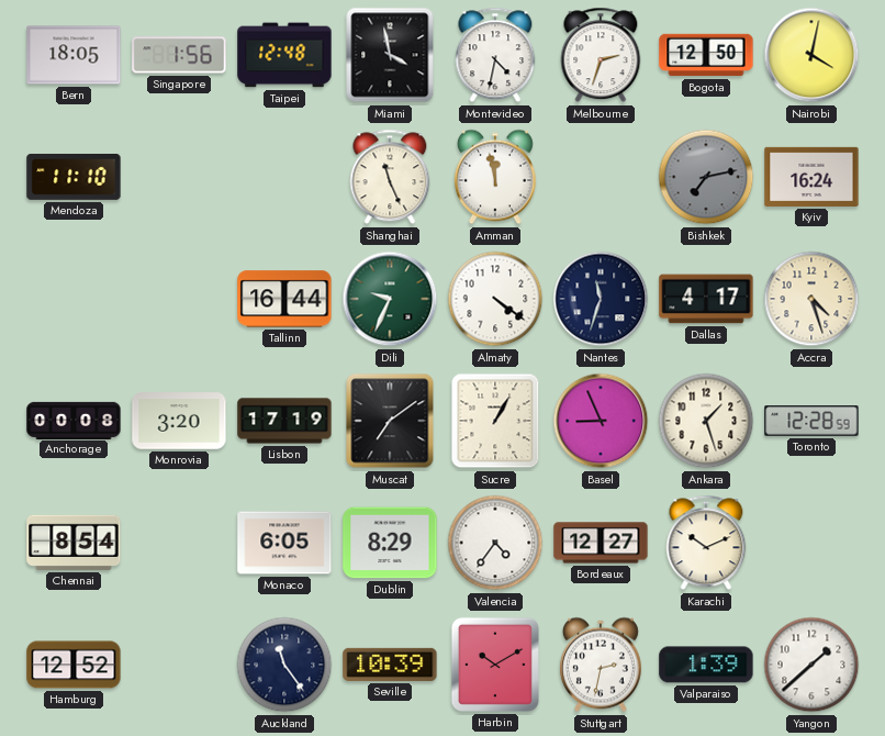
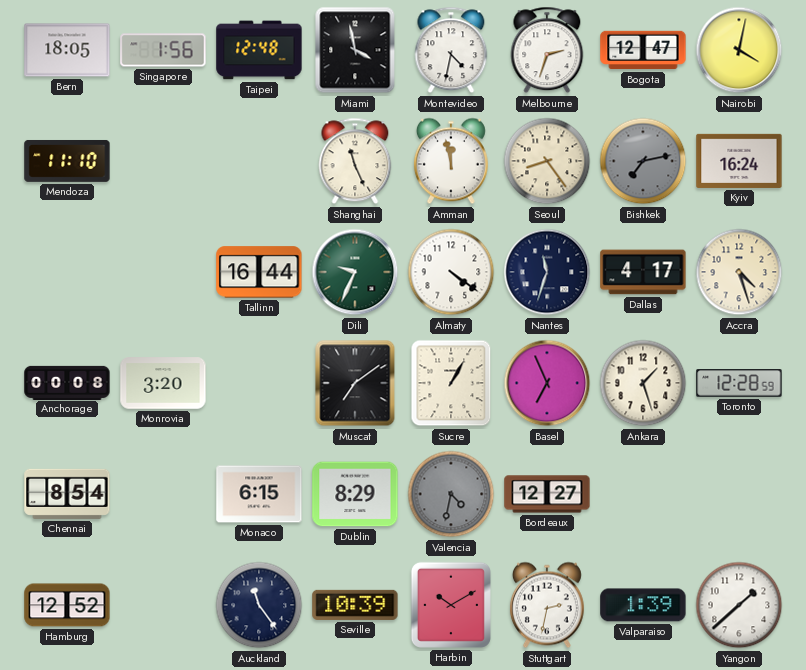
Bogota: 12:50 -> 12:47
Seoul: none -> 8:24
Lisbon: 17:19 -> none
Basel: 8:56 -> 6:56
Monaco: 6:05 -> 6:15
Valencia: 4:36 -> 4:32
Valencia dial: white -> grey
Karachi: 10:11 -> none
